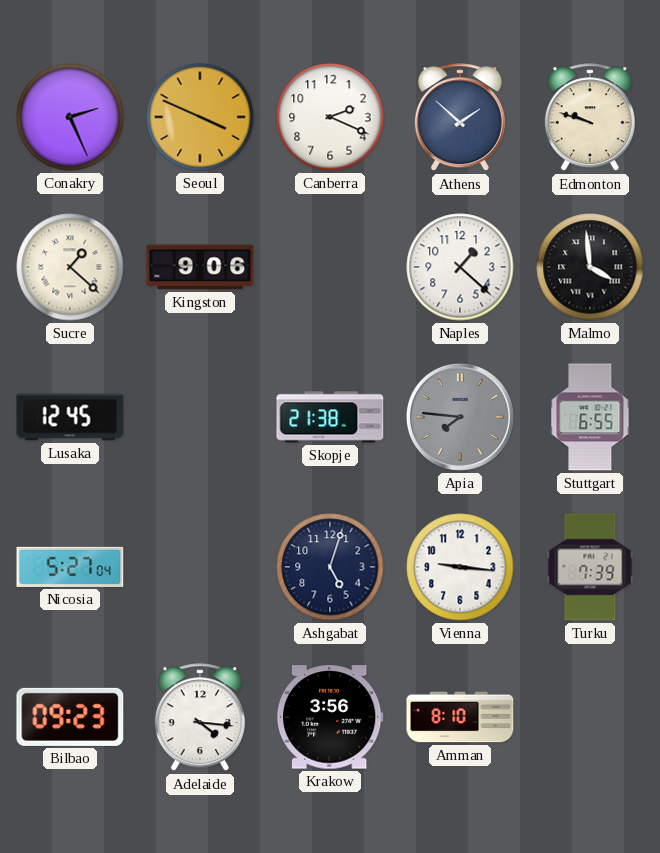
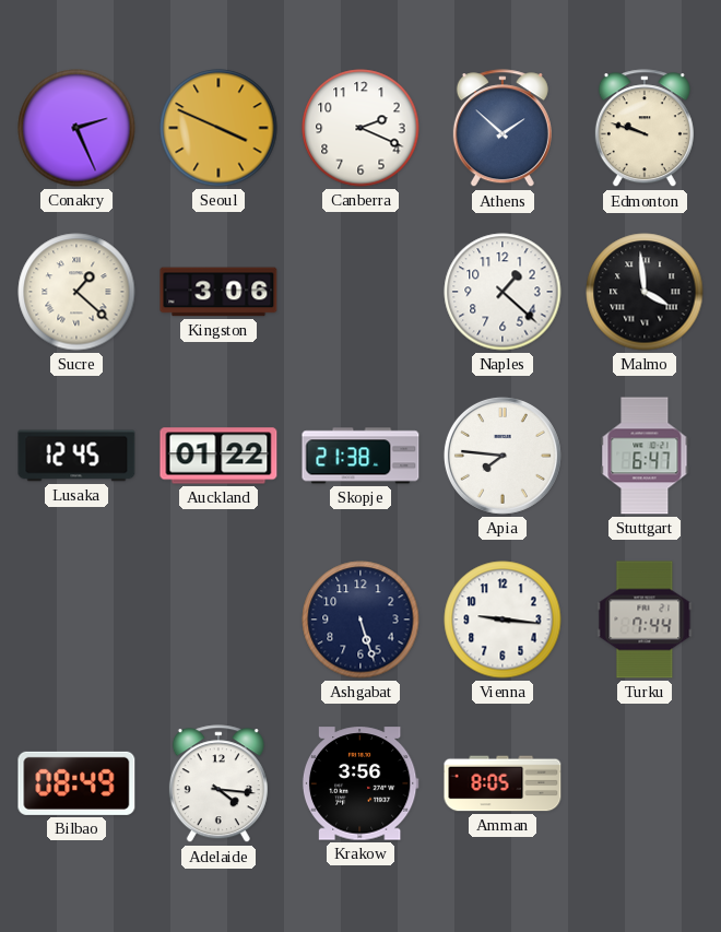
Kingston: 9:06 -> 3:06
Auckland: none -> 01:22
Apia dial: grey -> white
Stuttgart: 6:55 -> 6:47
Nicosia: 5:27 -> none
Ashgabat: 5:03 -> 5:27
Turku: 7:39 -> 7:44
Bilbao: 09:23 -> 08:49
Amman: 8:10 -> 8:05
